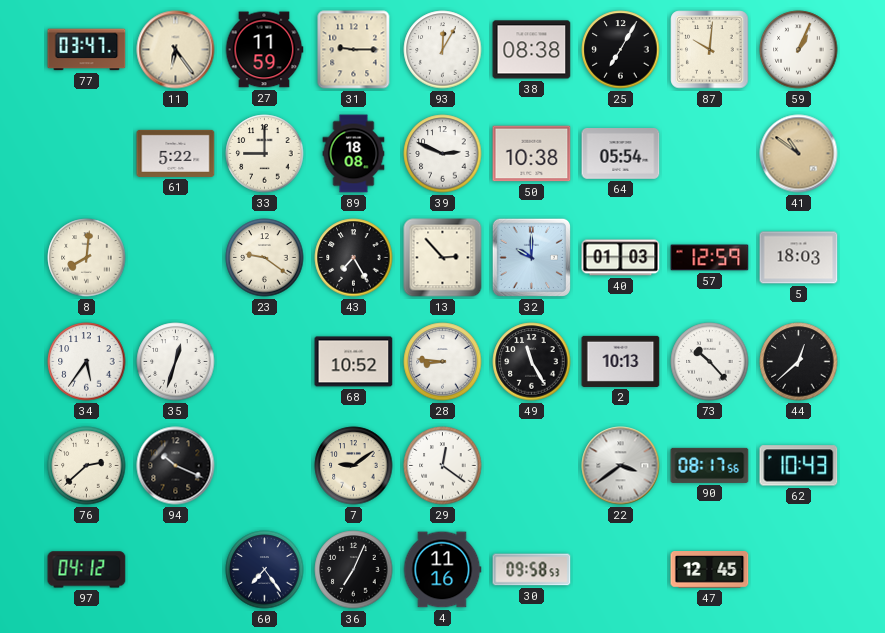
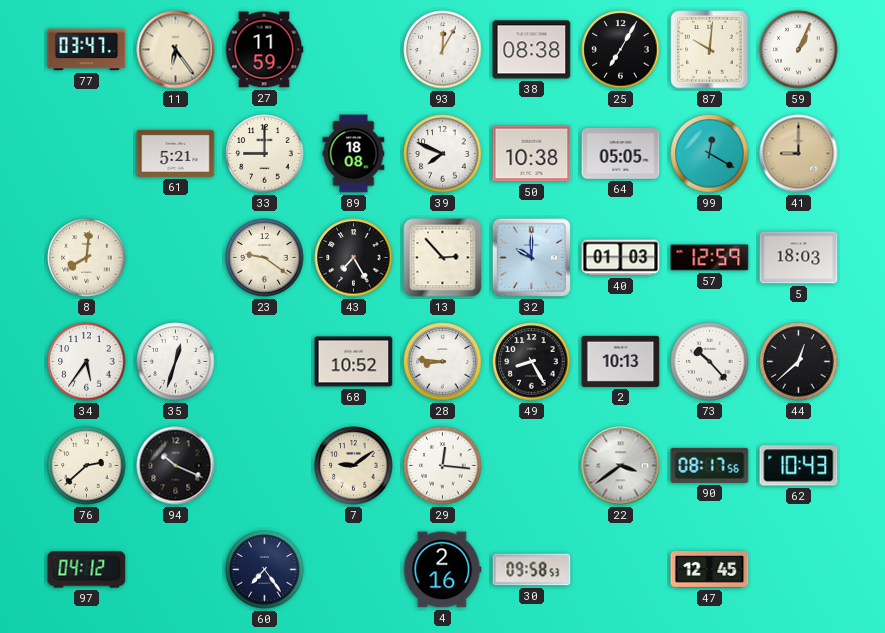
31: 9:15 -> none
61: 5:22 -> 5:21
39: 2:49 -> 7:49
64: 05:54 -> 05:05
99: none -> 12:20
41: 10:51 -> 9:00
49: 11:25 -> 8:25
29: 12:21 -> 12:16
36: 7:04 -> none
4: 11:16 -> 2:16
